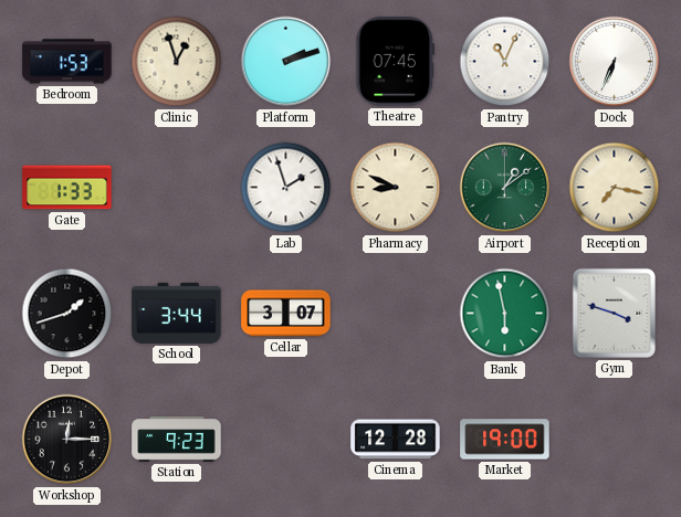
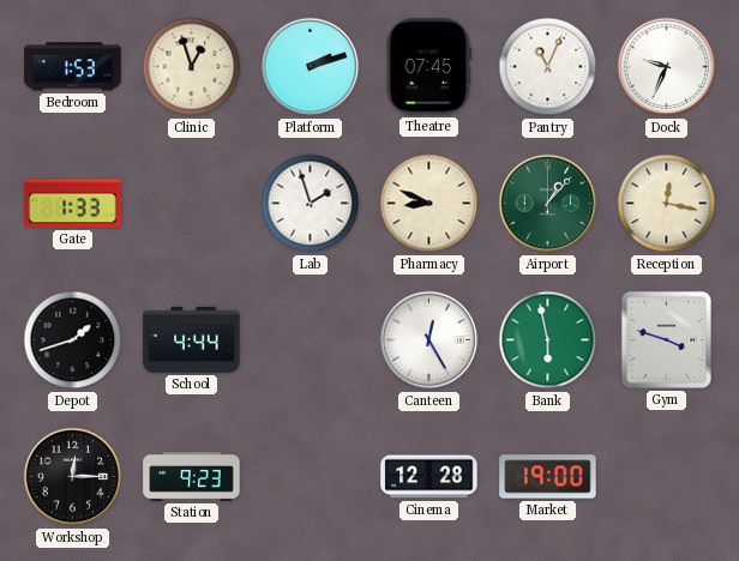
Dock: 6:34 -> 9:34
Airport: 1:09 -> 1:07
Reception: 7:17 -> 12:17
School: 3:44 -> 4:44
Cellar: 3:07 -> none
Canteen: none -> 12:25
